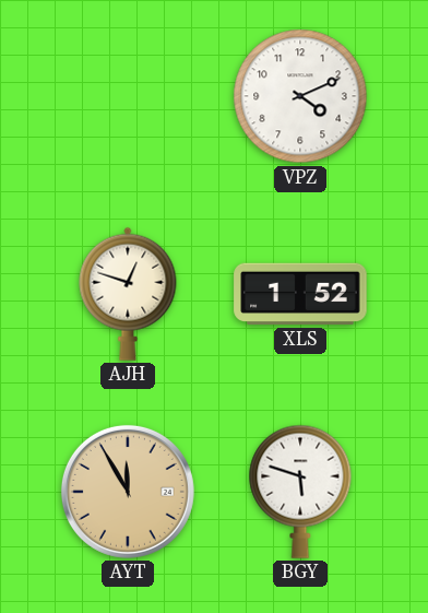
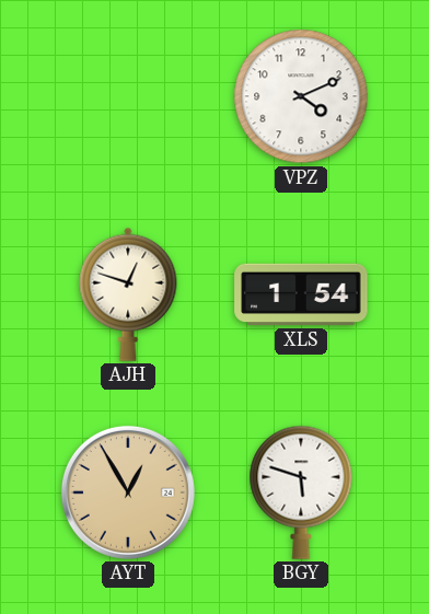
XLS: 1:52 -> 1:54
AYT: 11:55 -> 12:55
